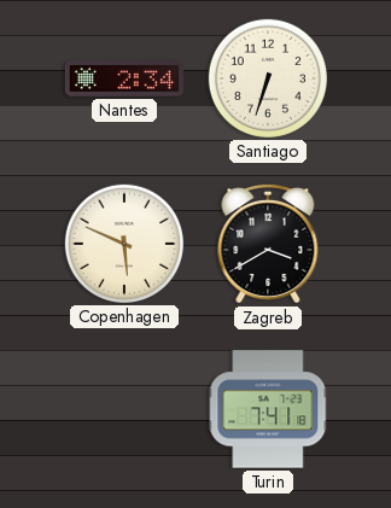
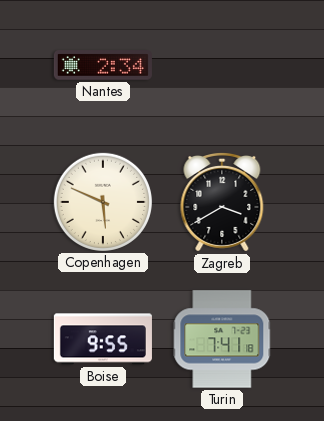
Santiago: 6:33 -> none
Boise: none -> 9:55
